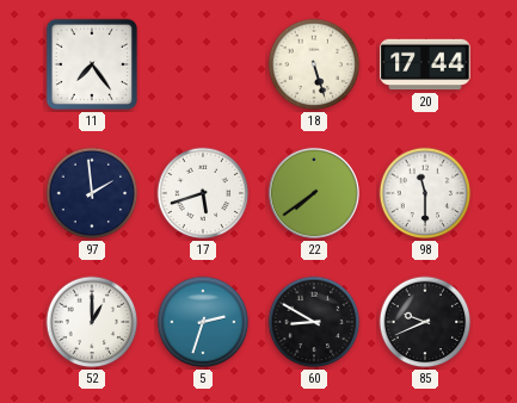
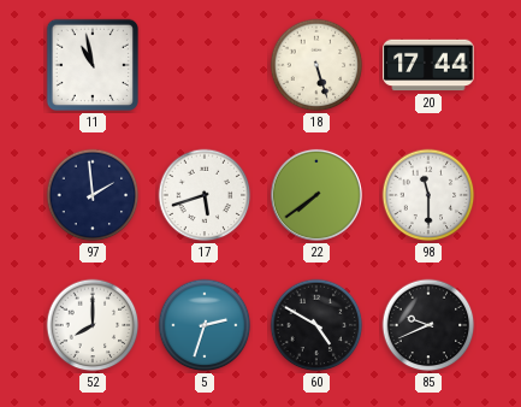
11: 7:24 -> 10:58
52: 1:00 -> 8:00
60: 8:50 -> 4:50
